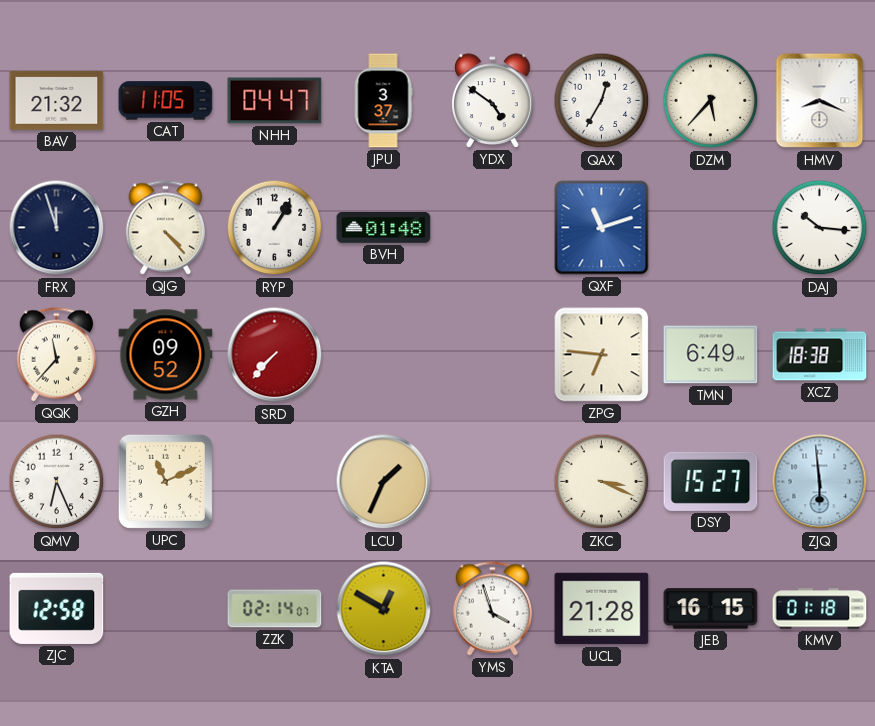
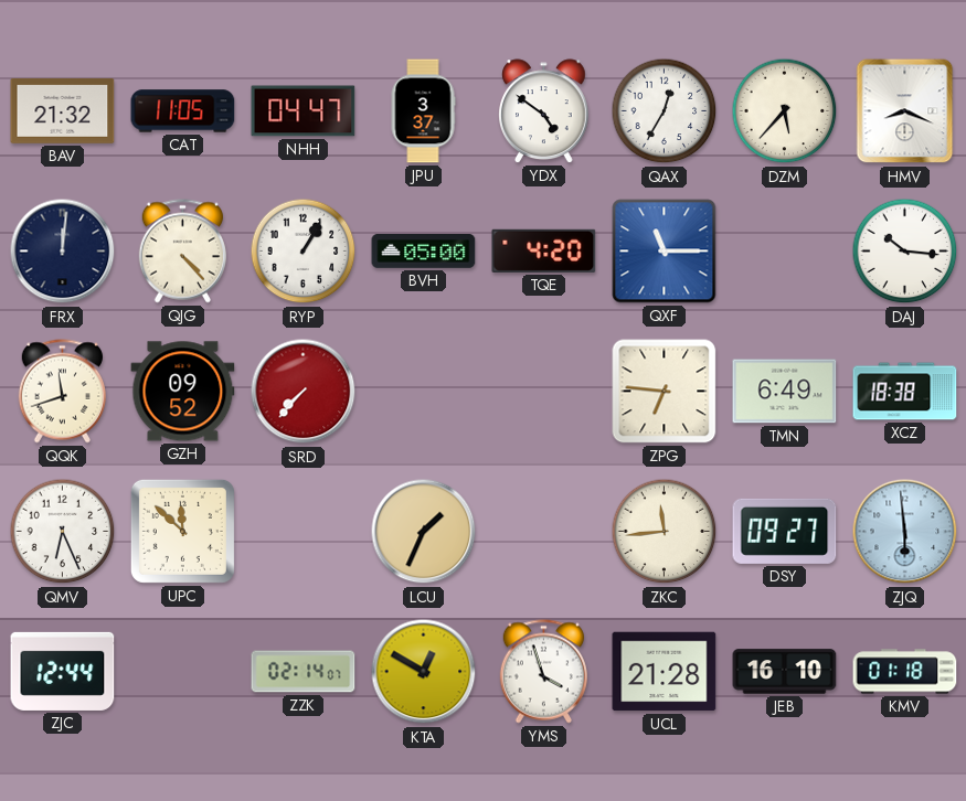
FRX: 11:57 -> 12:01
BVH: 01:48 -> 05:00
TQE: none -> 4:20
QXF: 11:12 -> 11:15
QQK: 11:37 -> 11:42
UPC: 11:11 -> 11:52
ZKC: 3:19 -> 11:44
DSY: 15:27 -> 09:27
ZJC: 12:58 -> 12:44
JEB: 16:15 -> 16:10
